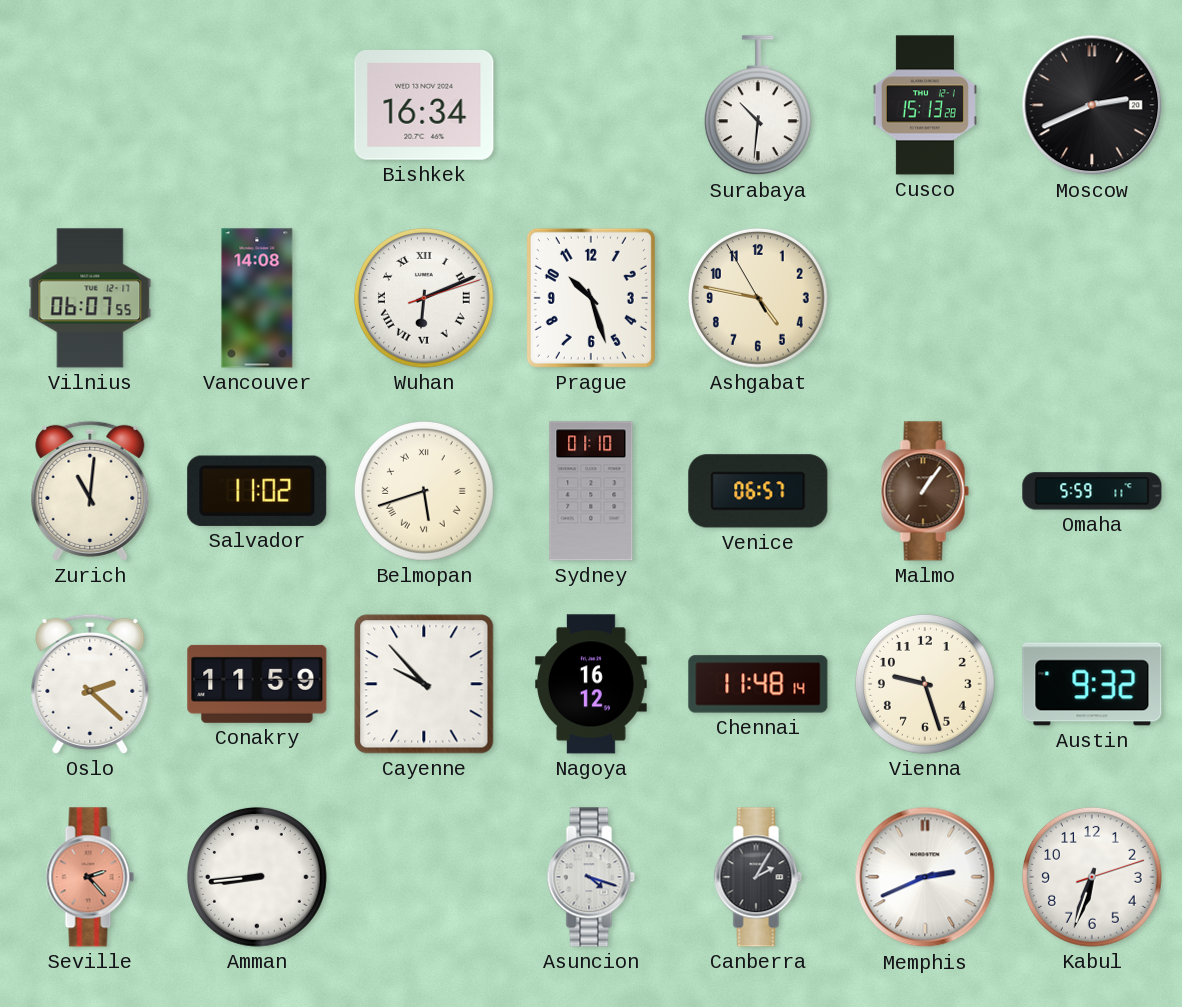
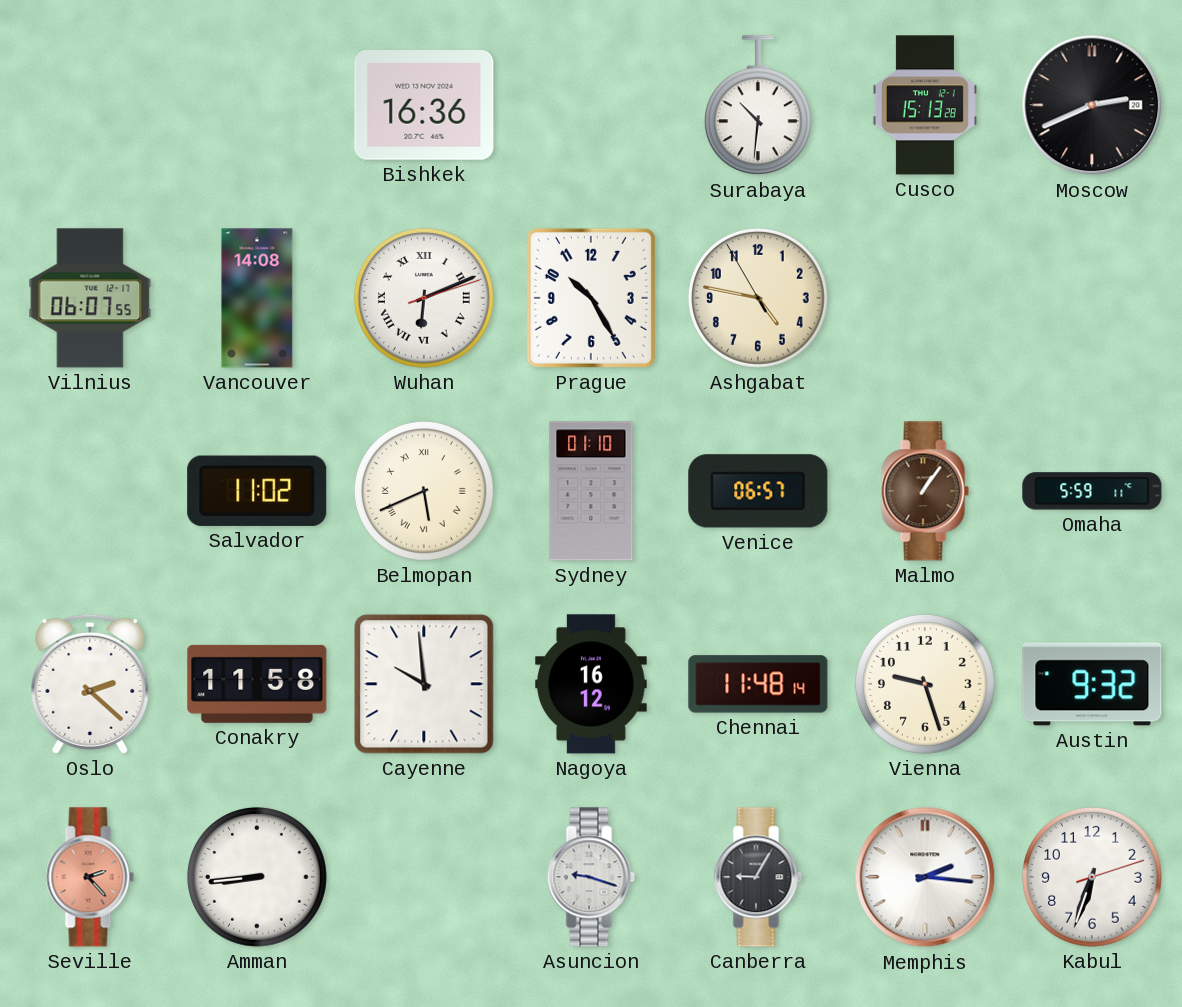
Bishkek: 16:34 -> 16:36
Prague: 10:27 -> 10:25
Zurich: 11:01 -> none
Belmopan: 5:42 -> 5:41
Conakry: 11:59 -> 11:58
Cayenne: 9:53 -> 9:59
Asuncion: 4:18 -> 9:18
Canberra: 2:05 -> 9:05
Memphis: 2:41 -> 2:16
